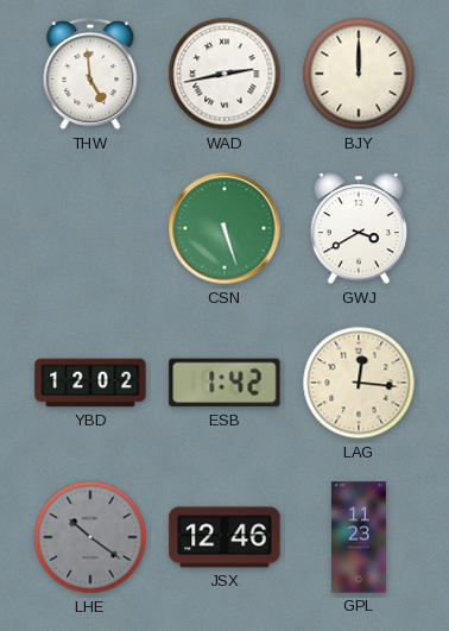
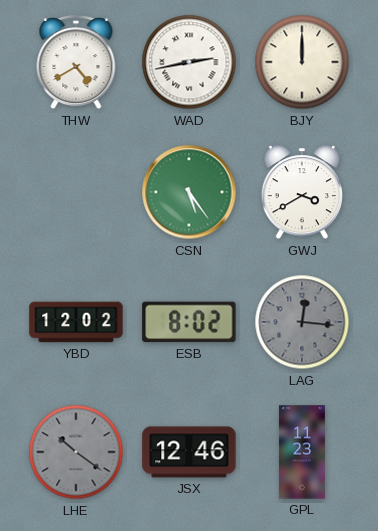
THW: 4:59 -> 4:40
CSN: 5:27 -> 5:24
ESB: 1:42 -> 8:02
LAG dial: cream -> grey
